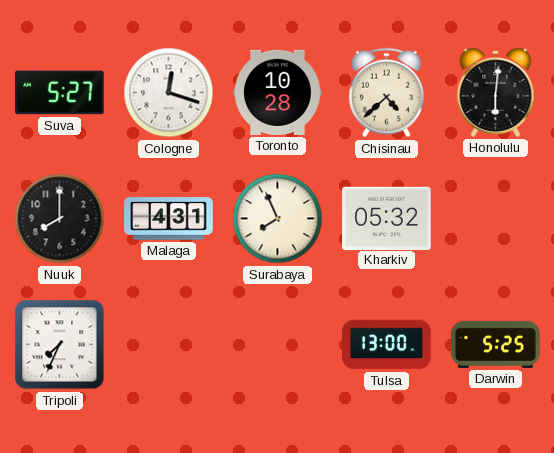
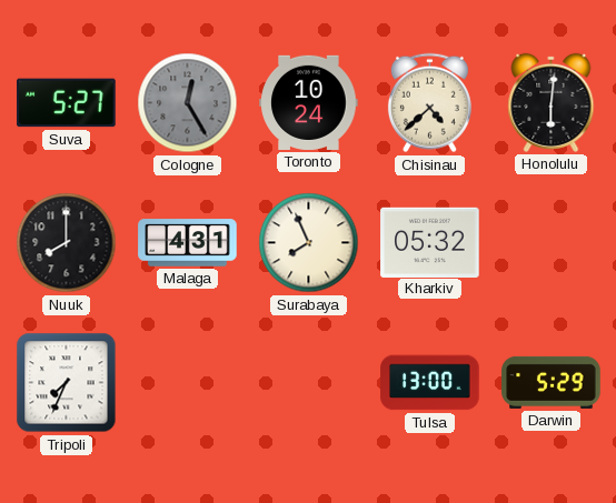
Cologne: 12:18 -> 12:25
Cologne dial: white -> grey
Toronto: 10:28 -> 10:24
Darwin: 5:25 -> 5:29
